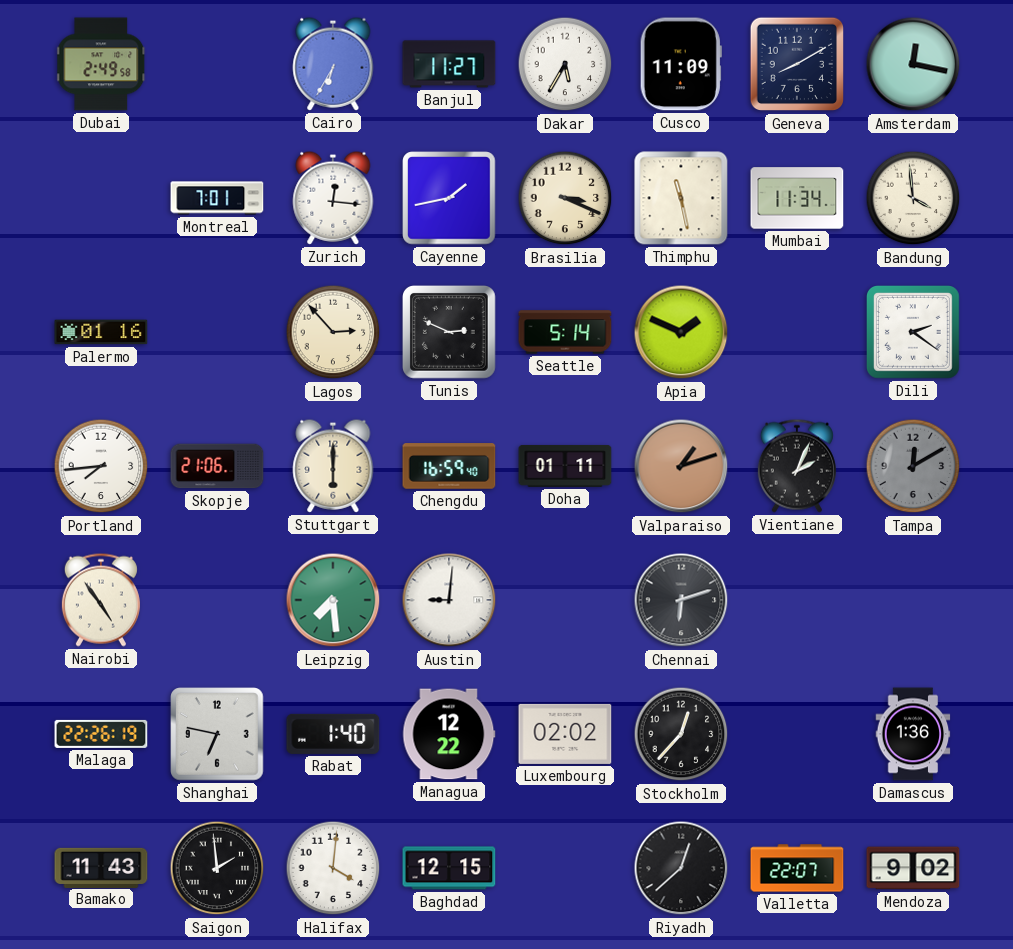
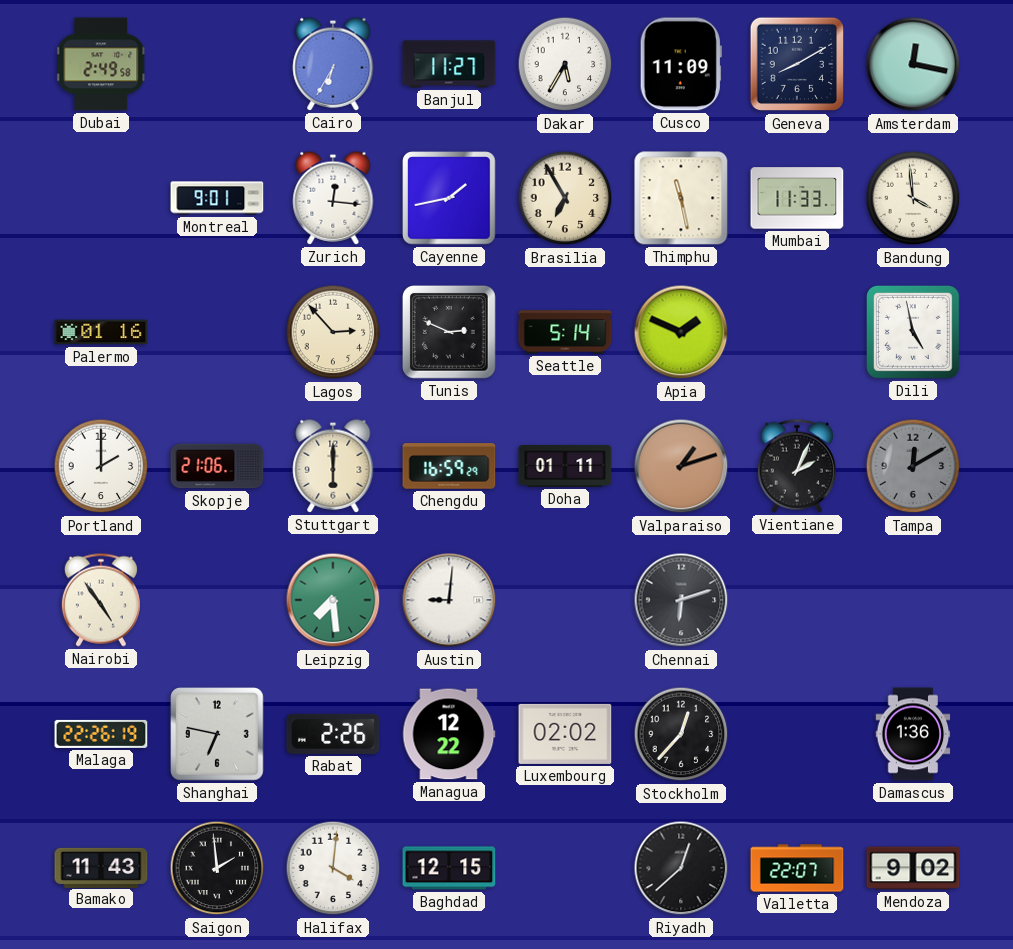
Montreal: 7:01 -> 9:01
Brasilia: 3:19 -> 6:55
Mumbai: 11:34 -> 11:33
Dili: 2:21 -> 4:58
Portland: 7:44 -> 2:00
Chengdu: 16:59:40 -> 16:59:29
Rabat: 1:40 -> 2:26
